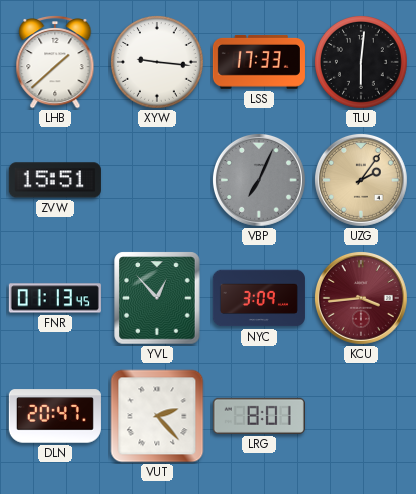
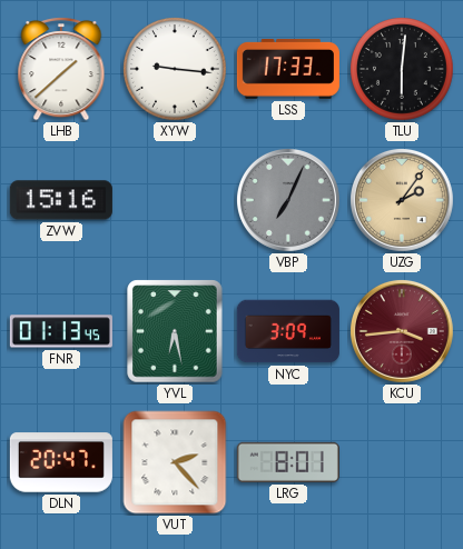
ZVW: 15:51 -> 15:16
YVL: 12:53 -> 6:28
